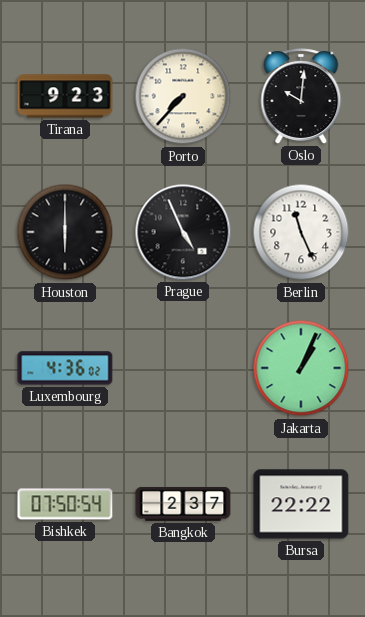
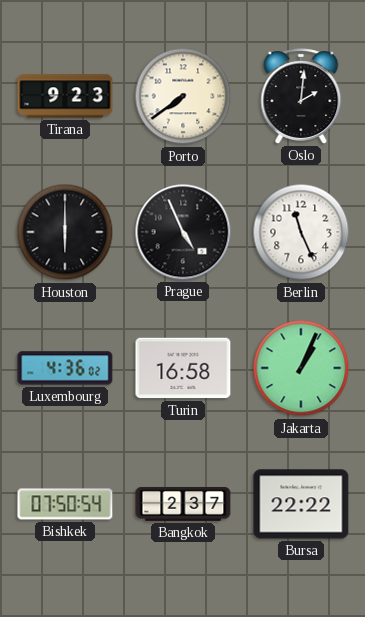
Porto: 7:37 -> 7:39
Oslo: 10:01 -> 2:01
Turin: none -> 16:58
